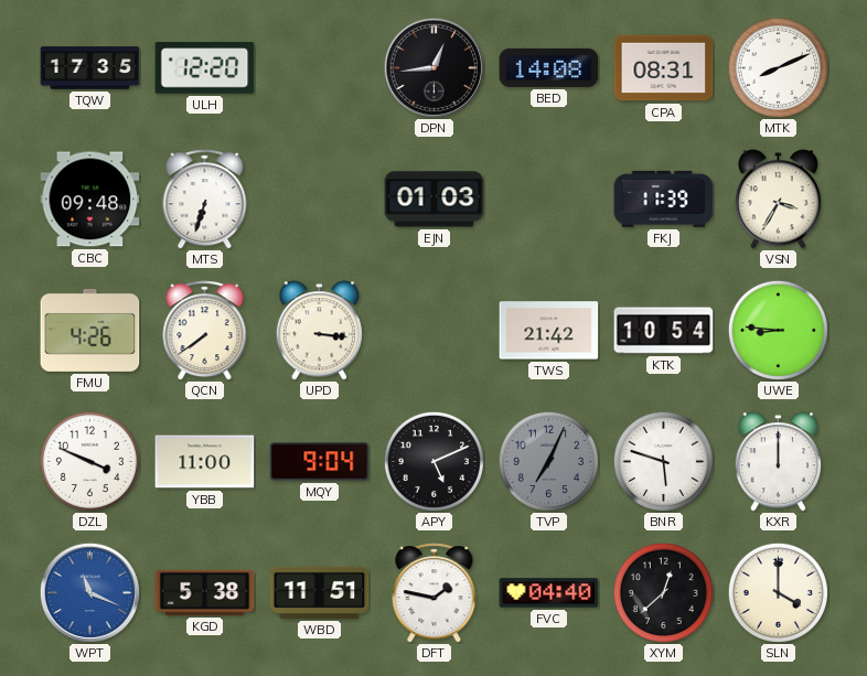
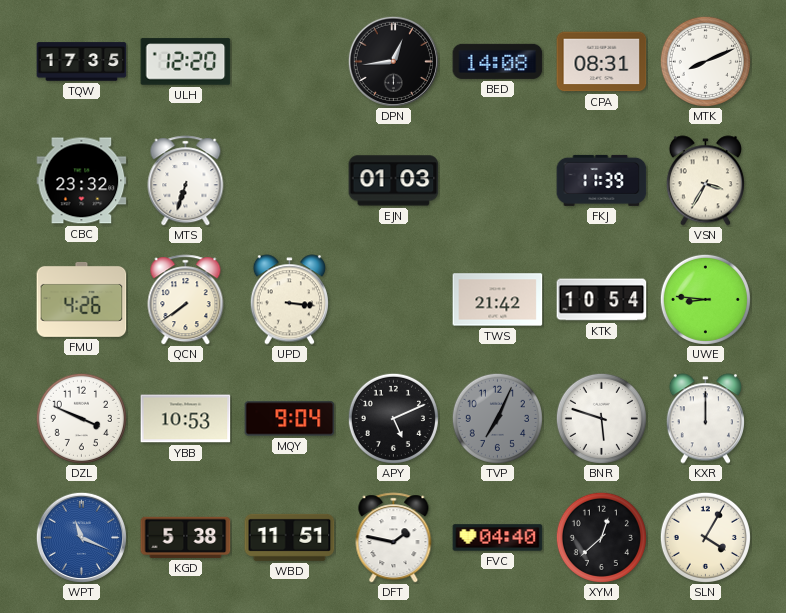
CBC: 09:48 -> 23:32
YBB: 11:00 -> 10:53
SLN: 4:00 -> 4:05
